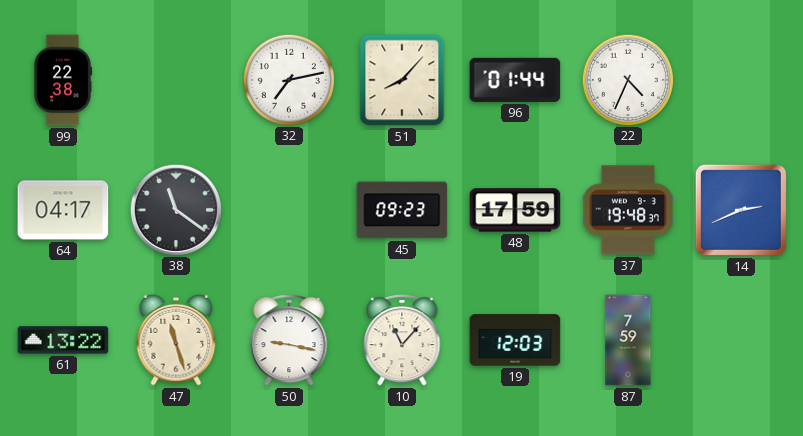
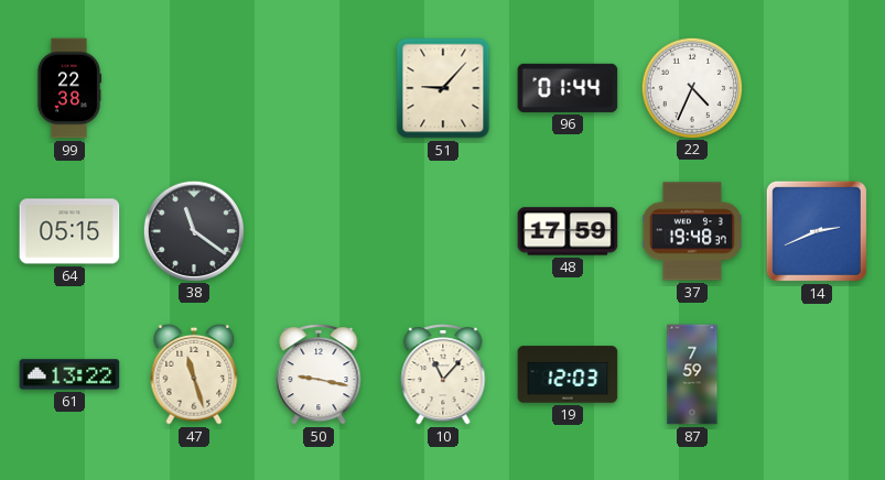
32: 7:13 -> none
51: 8:07 -> 9:07
64: 04:17 -> 05:15
45: 09:23 -> none
